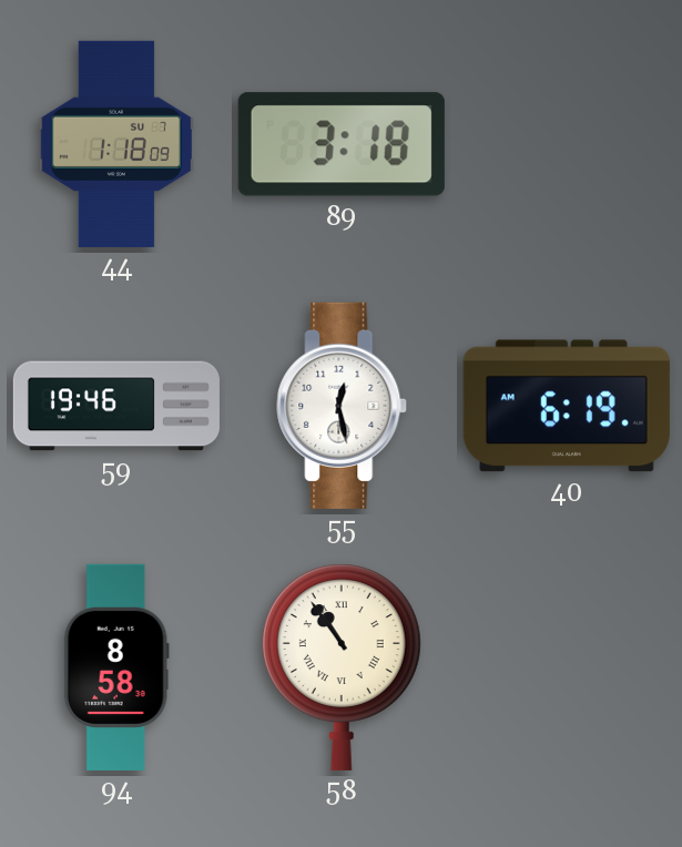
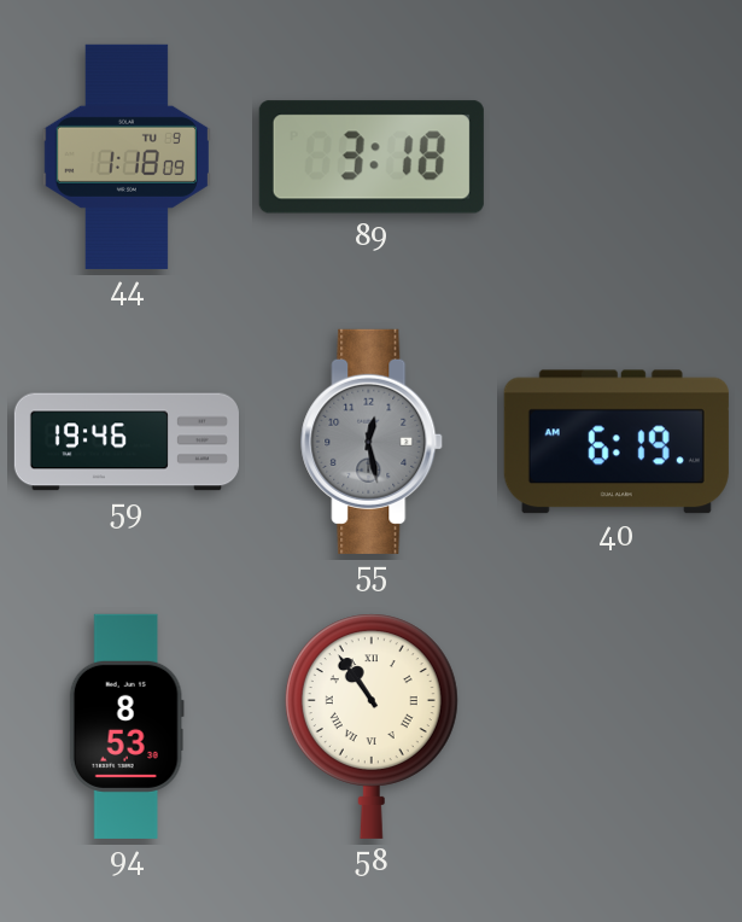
44 date: SU 7 -> TU 9
55 dial: white -> grey
94: 8:58 -> 8:53
